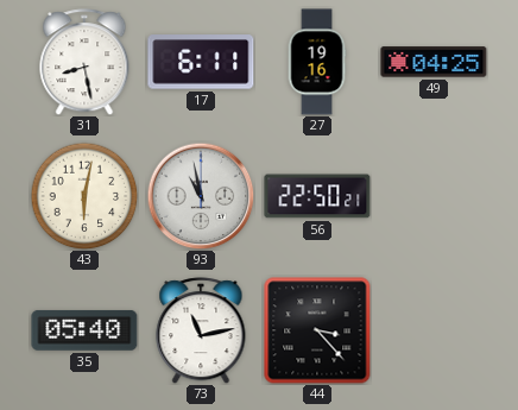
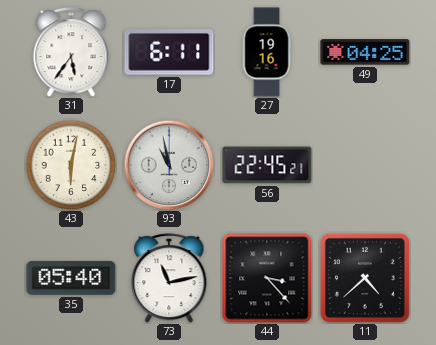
31: 8:28 -> 5:36
56: 22:50 -> 22:45
11: none -> 4:38
